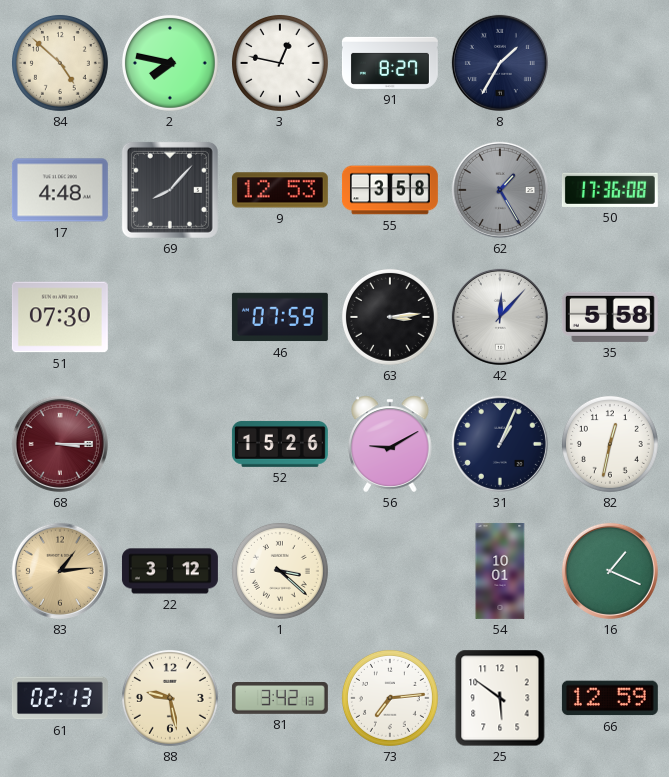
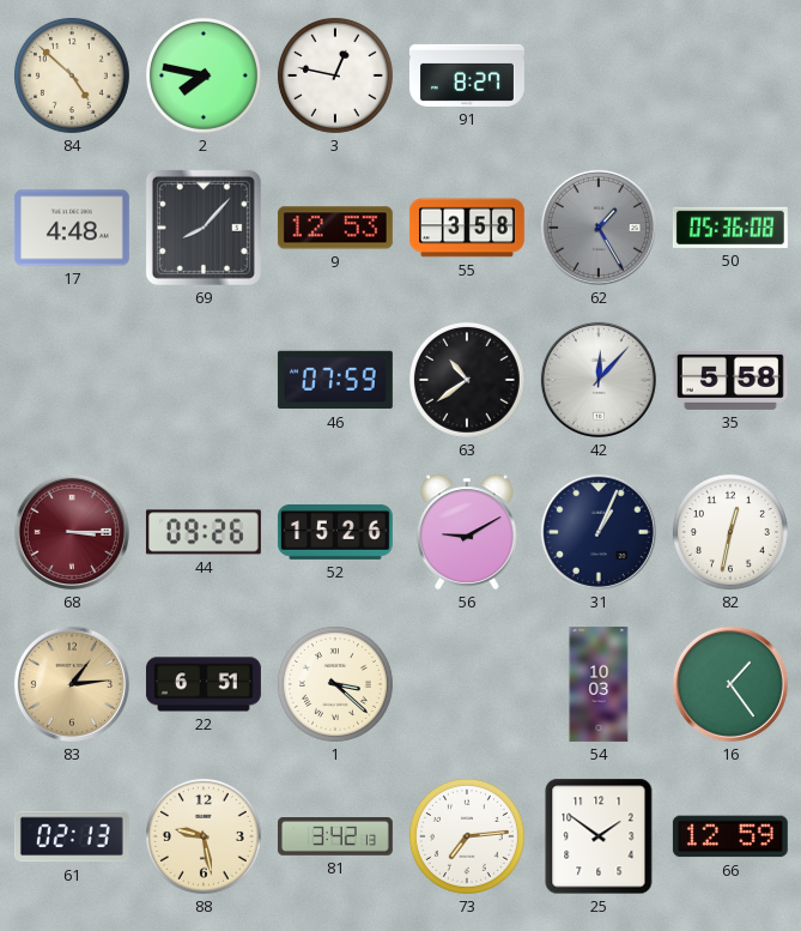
8: 1:35 -> none
50: 17:36 -> 05:36
51: 07:30 -> none
63: 3:14 -> 10:39
44: none -> 09:26
22: 3:12 -> 6:51
54: 10:01 -> 10:03
16: 1:19 -> 1:24
25: 5:51 -> 1:51
